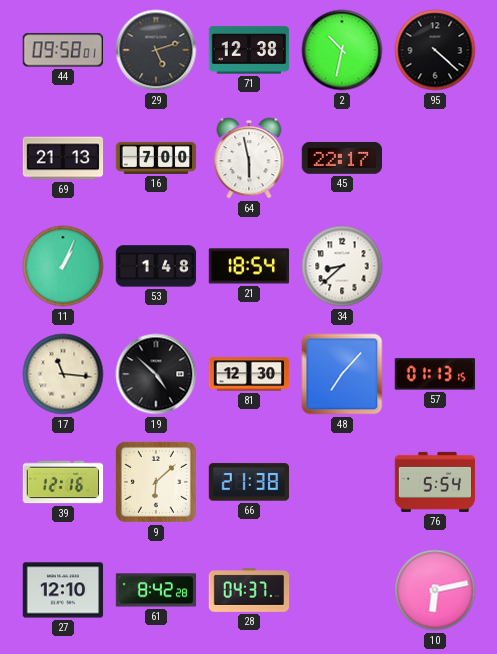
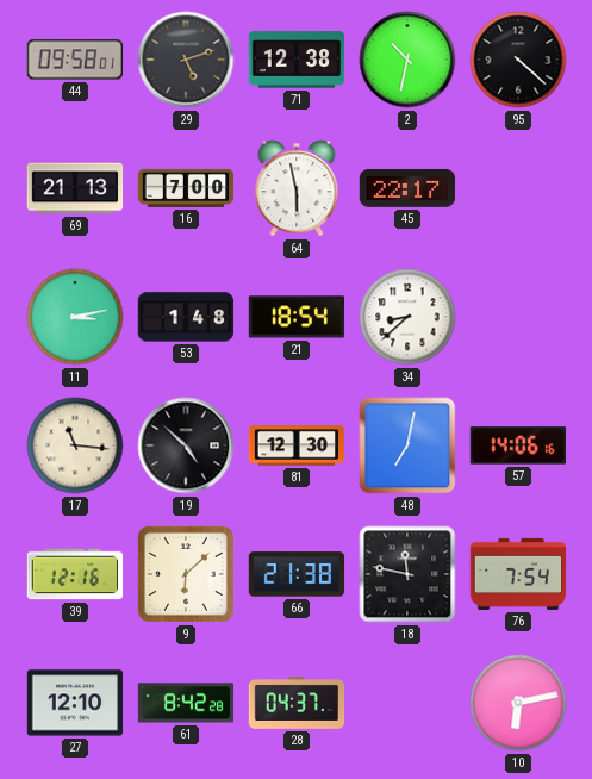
11: 1:04 -> 3:13
48: 7:07 -> 7:02
57: 01:13 -> 14:06
18: none -> 11:47
76: 5:54 -> 7:54
